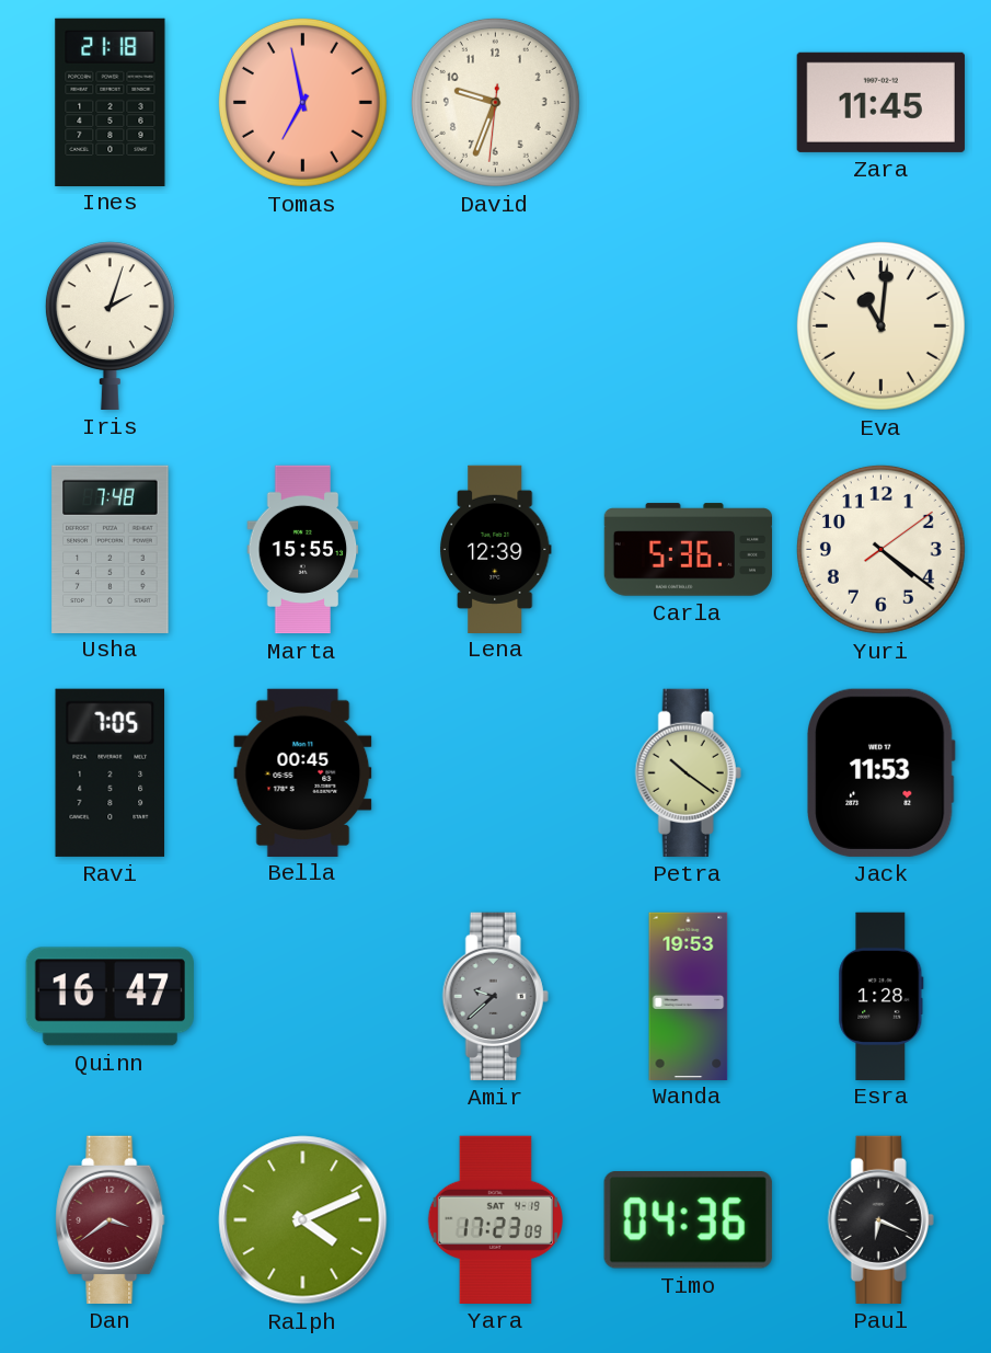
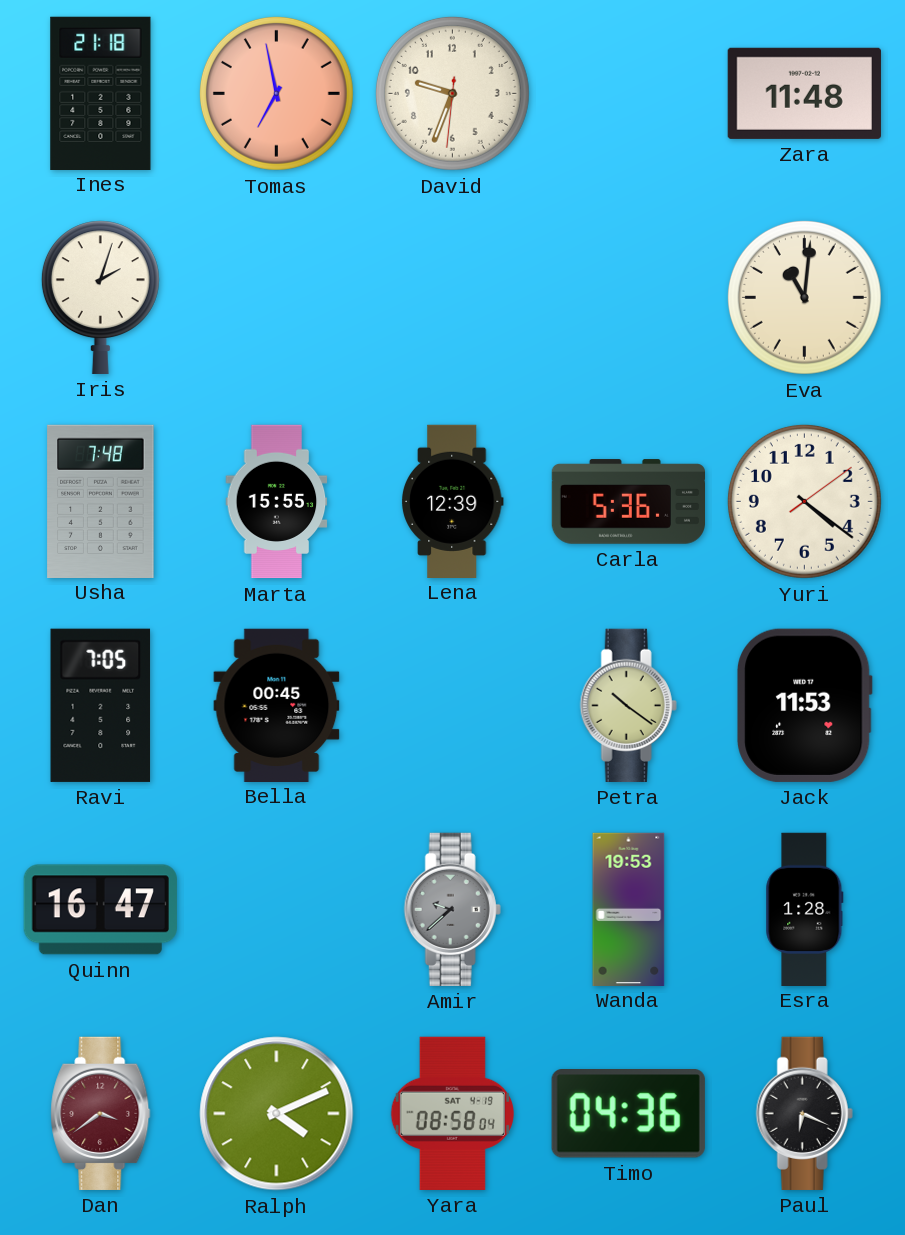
Zara: 11:45 -> 11:48
Yara: 17:23 -> 08:58
